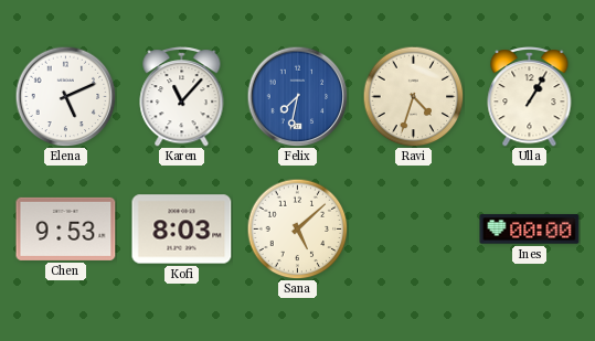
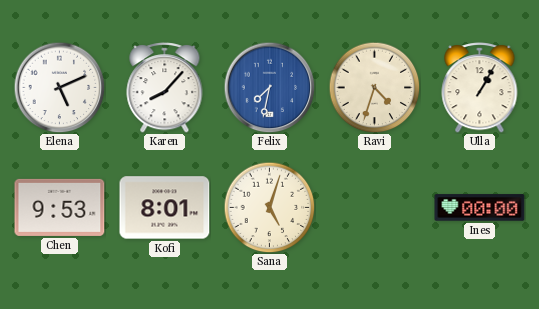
Karen: 11:07 -> 8:07
Kofi: 8:03 -> 8:01
Sana: 5:08 -> 5:03
